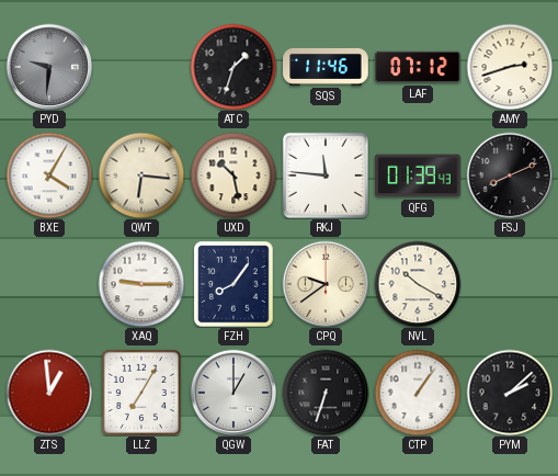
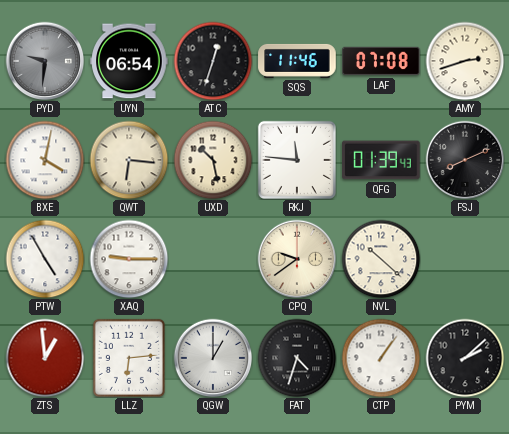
UYN: none -> 06:54
ATC: 1:33 -> 12:33
LAF: 07:12 -> 07:08
BXE: 4:05 -> 4:02
PTW: none -> 4:55
FZH: 8:06 -> none
NVL: 10:20 -> 10:22
LLZ: 7:05 -> 6:14
FAT: 6:33 -> 4:33
